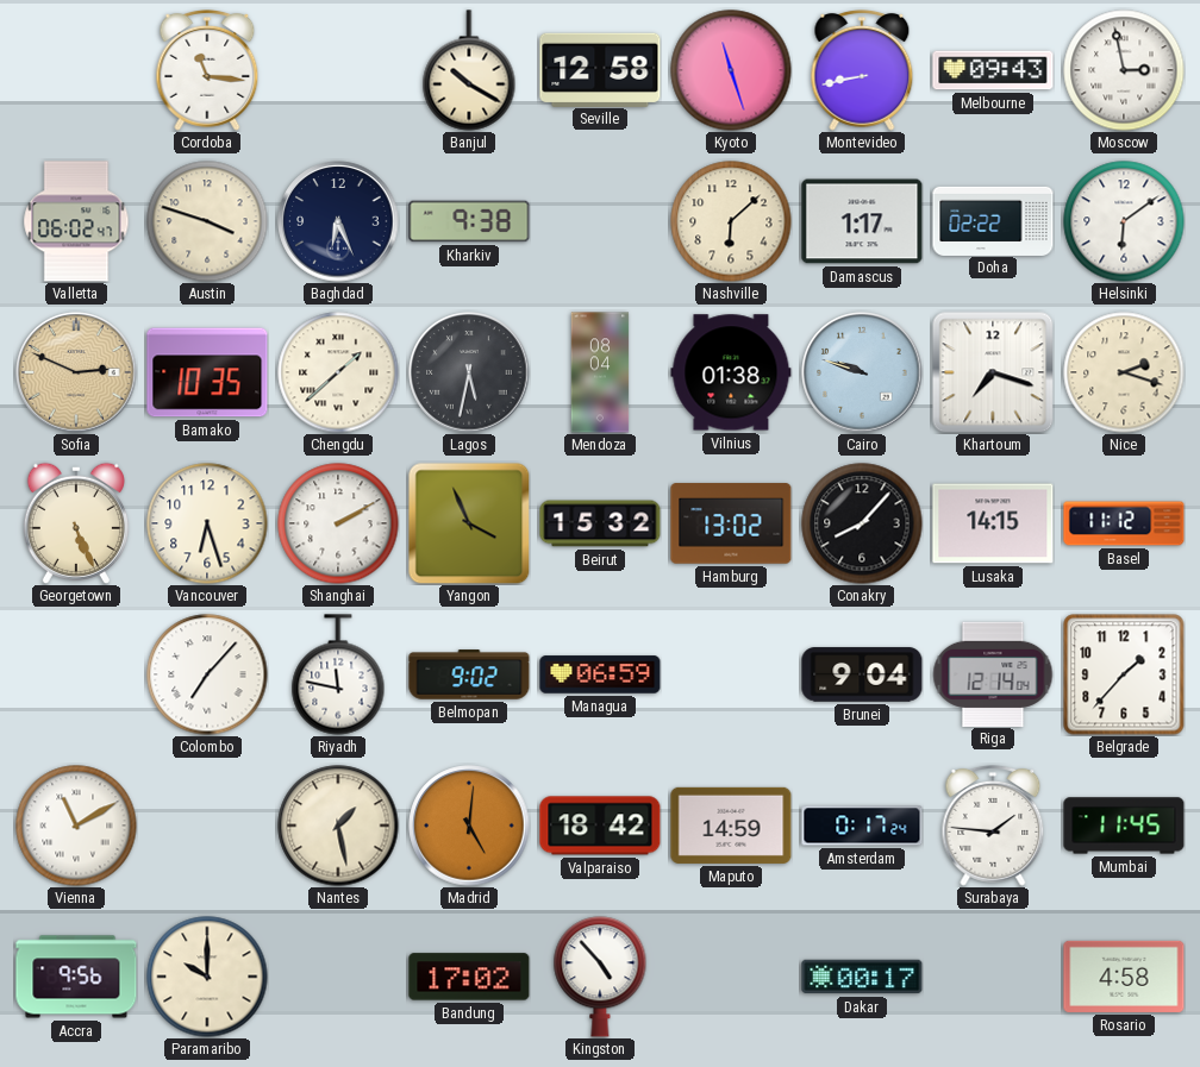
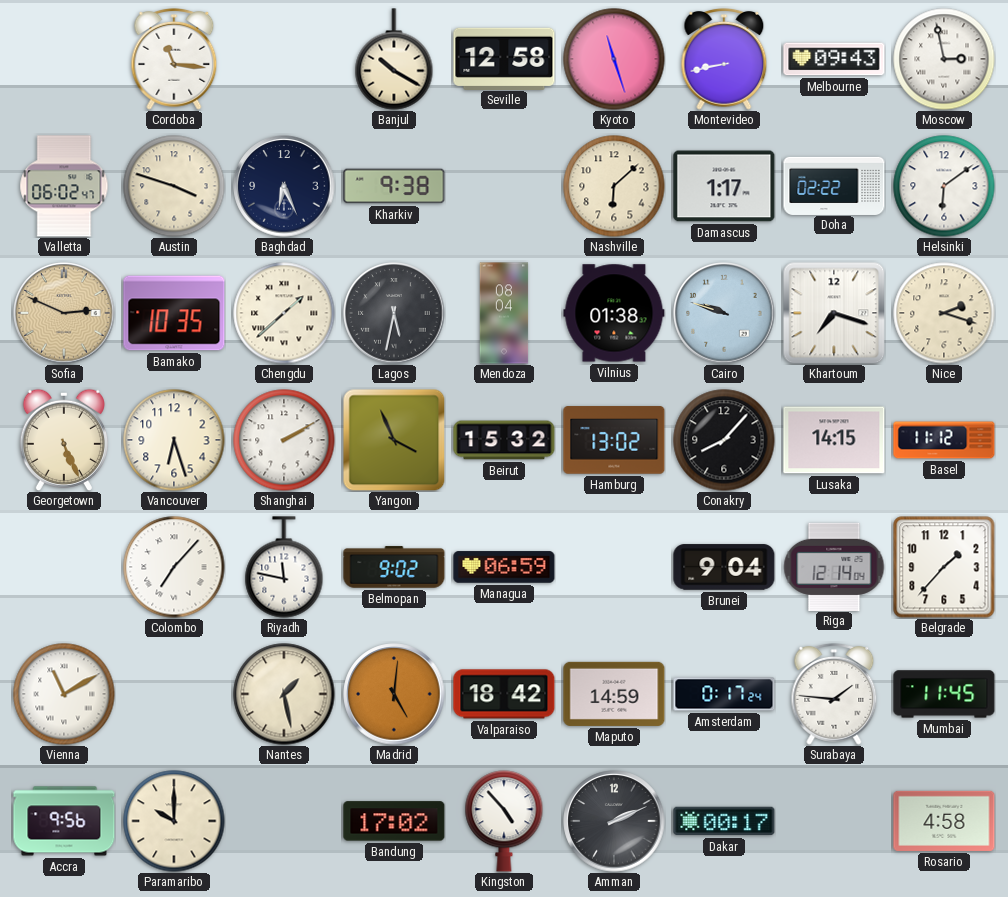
Amman: none -> 2:11
